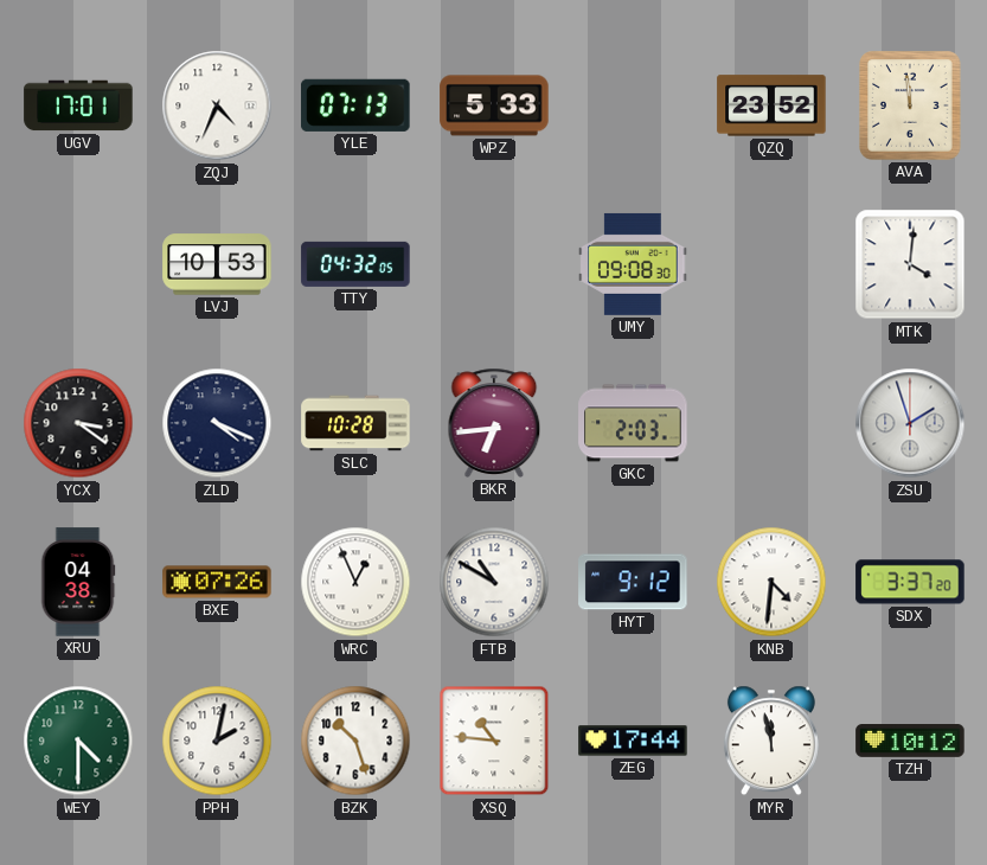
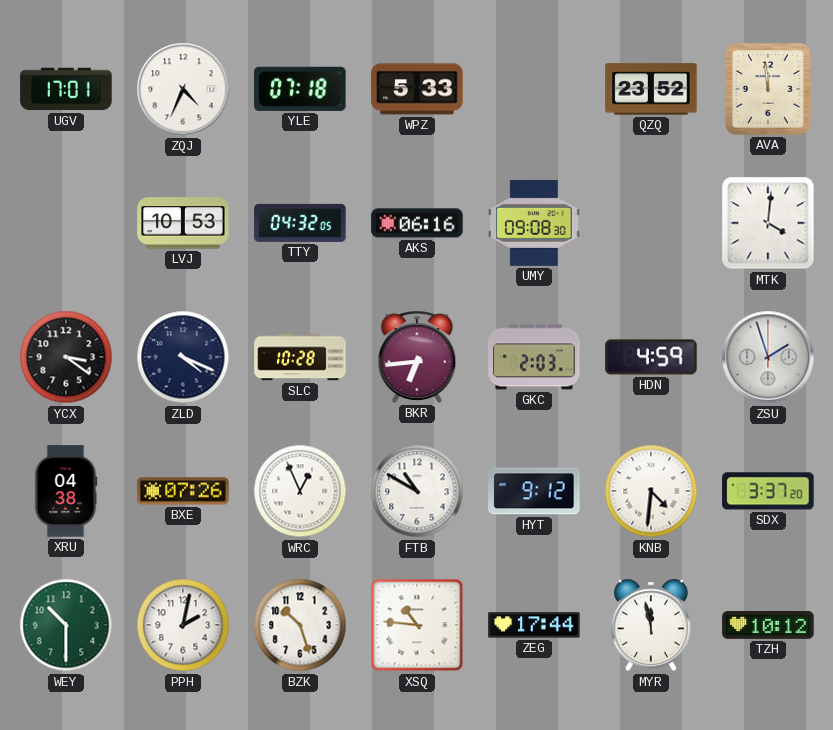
YLE: 07:13 -> 07:18
AKS: none -> 06:16
HDN: none -> 4:59
WEY: 4:30 -> 10:30
